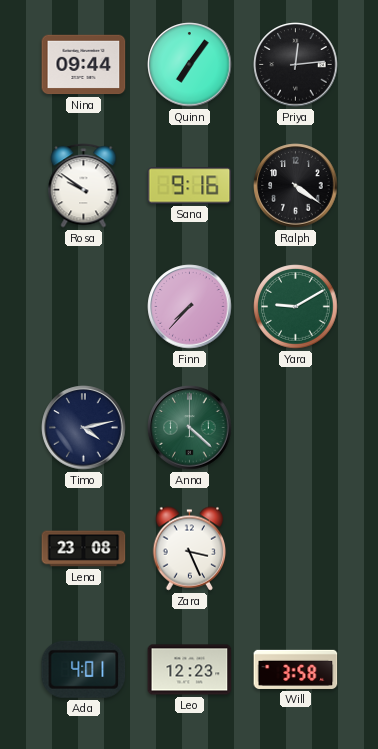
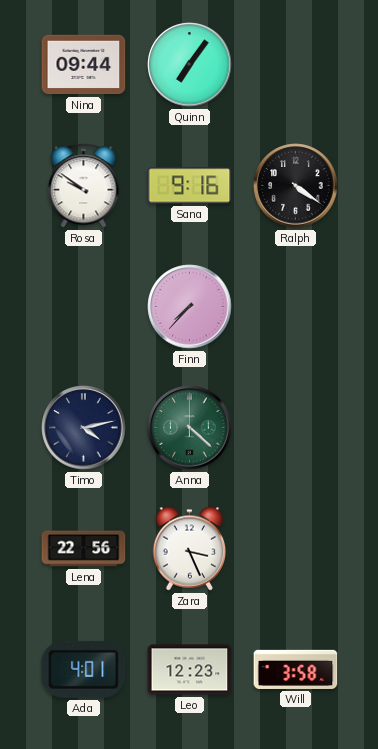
Priya: 12:14 -> none
Yara: 9:10 -> none
Lena: 23:08 -> 22:56
